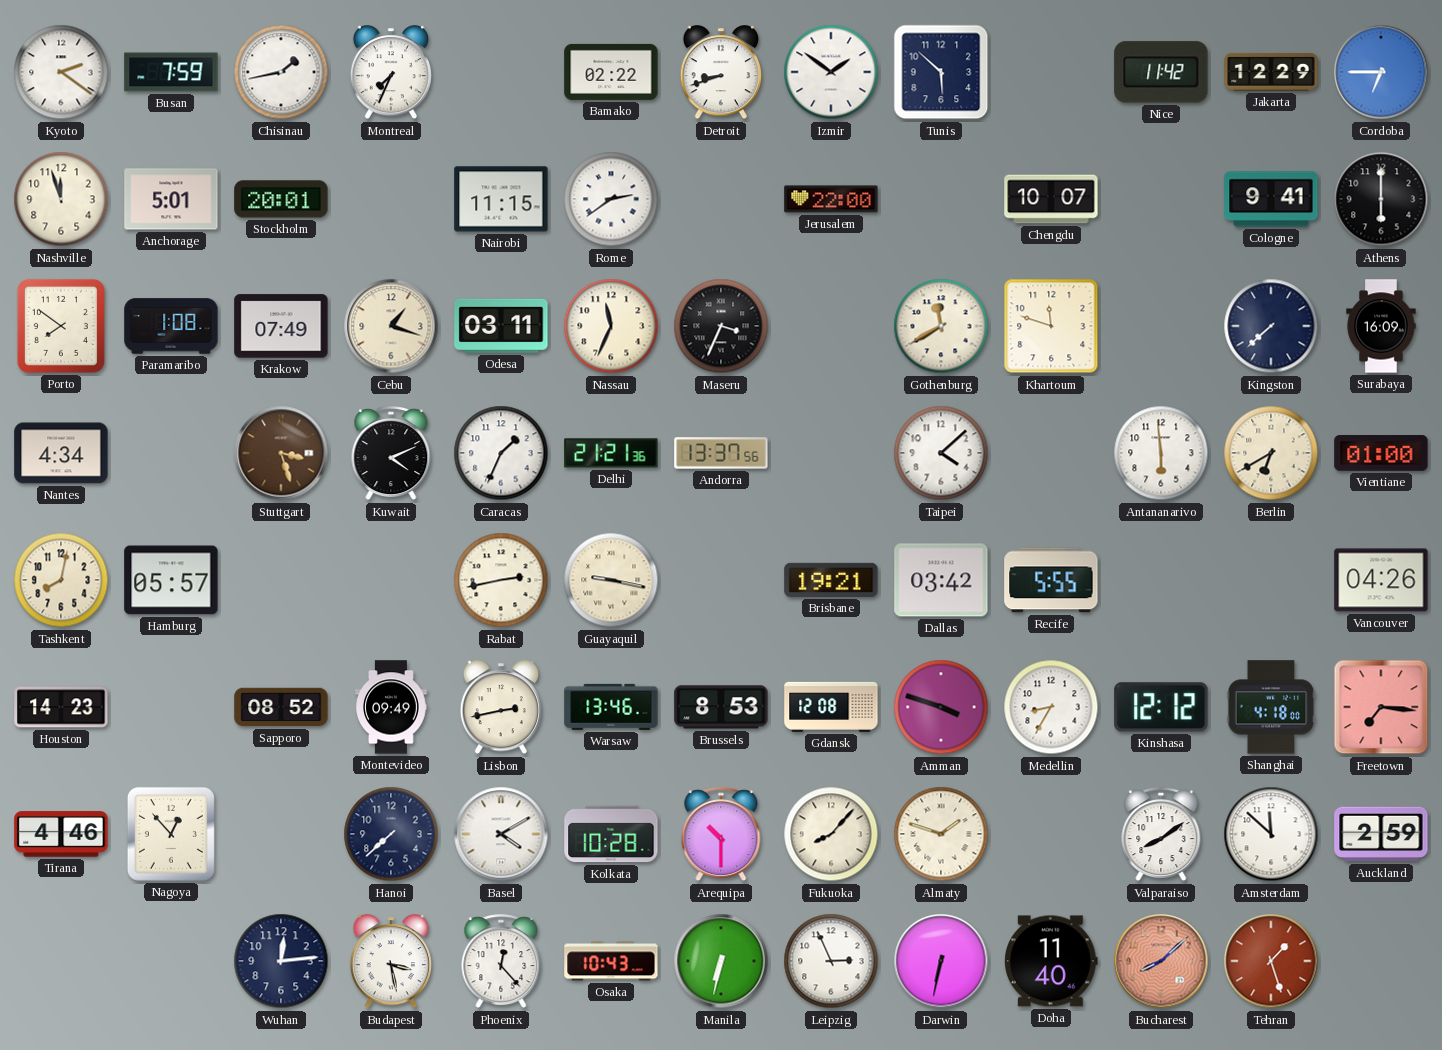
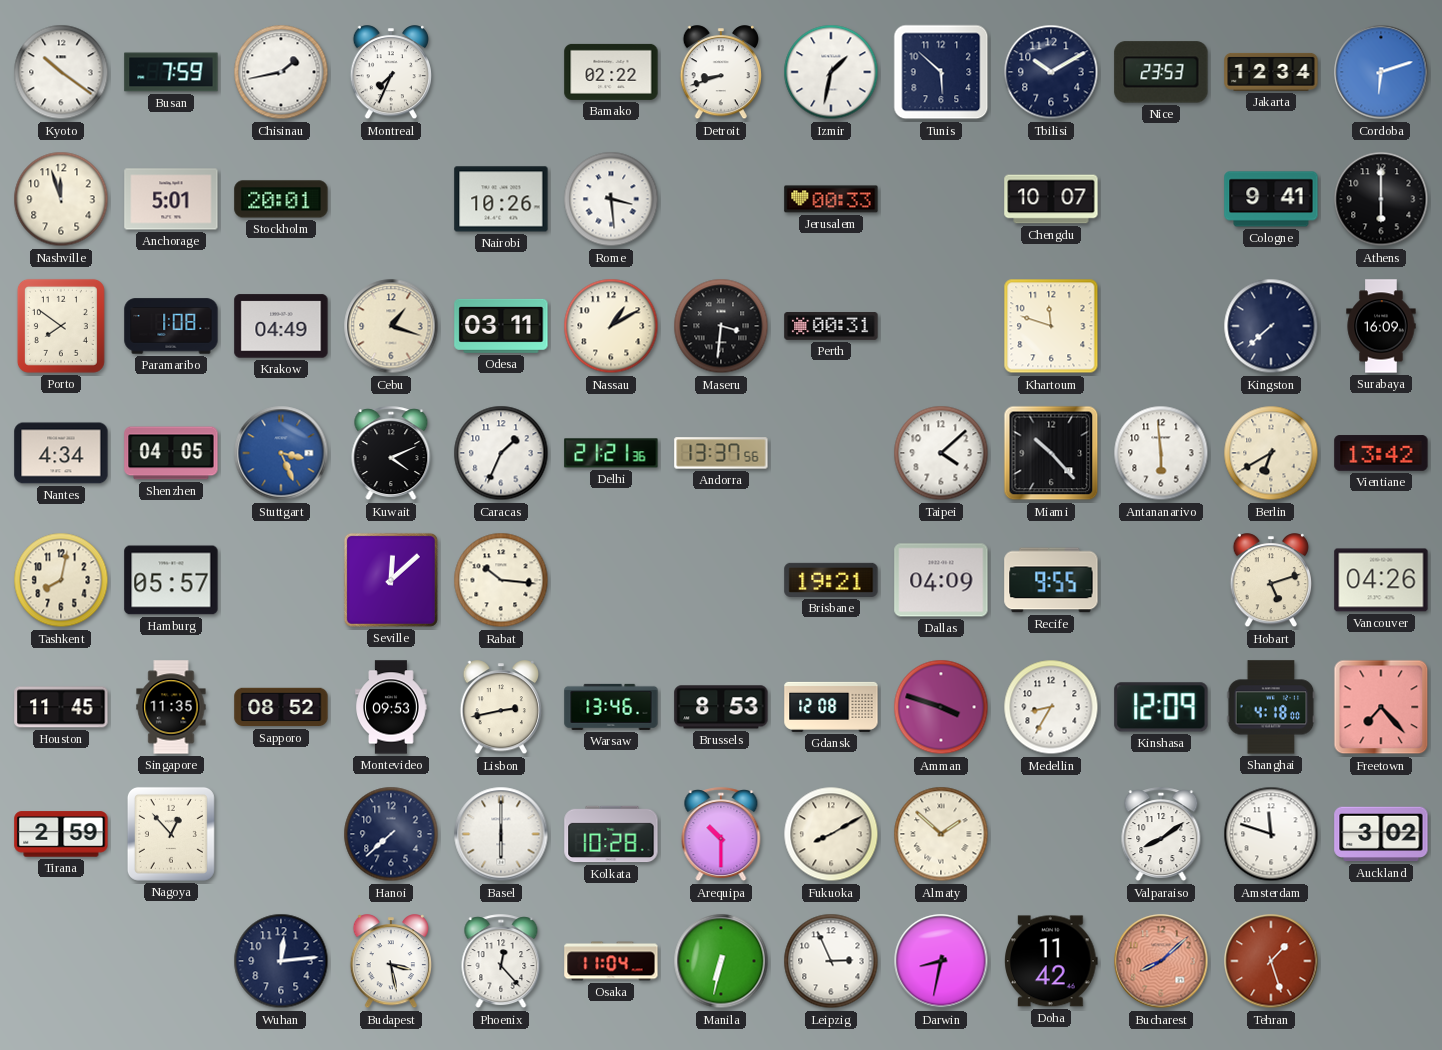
Kyoto: 2:21 -> 10:21
Izmir: 1:51 -> 1:32
Tbilisi: none -> 10:10
Nice: 11:42 -> 23:53
Jakarta: 12:29 -> 12:34
Cordoba: 6:45 -> 6:12
Nairobi: 11:15 -> 10:26
Rome: 2:39 -> 3:29
Jerusalem: 22:00 -> 00:33
Krakow: 07:49 -> 04:49
Nassau: 11:34 -> 1:10
Maseru: 3:34 -> 3:31
Perth: none -> 00:31
Gothenburg: 11:40 -> none
Shenzhen: none -> 04:05
Stuttgart: 3:27 -> 3:26
Stuttgart dial: brown -> blue
Miami: none -> 10:23
Vientiane: 01:00 -> 13:42
Seville: none -> 12:08
Rabat: 2:43 -> 10:16
Guayaquil: 9:17 -> none
Dallas: 03:42 -> 04:09
Recife: 5:55 -> 9:55
Hobart: none -> 5:12
Houston: 14:23 -> 11:45
Singapore: none -> 11:35
Montevideo: 09:49 -> 09:53
Kinshasa: 12:12 -> 12:09
Freetown: 7:16 -> 7:23
Tirana: 4:46 -> 2:59
Basel: 4:10 -> 6:00
Fukuoka: 8:07 -> 8:10
Almaty: 1:48 -> 1:52
Amsterdam: 11:52 -> 11:48
Auckland: 2:59 -> 3:02
Osaka: 10:43 -> 11:04
Darwin: 6:32 -> 8:32
Doha: 11:40 -> 11:42
